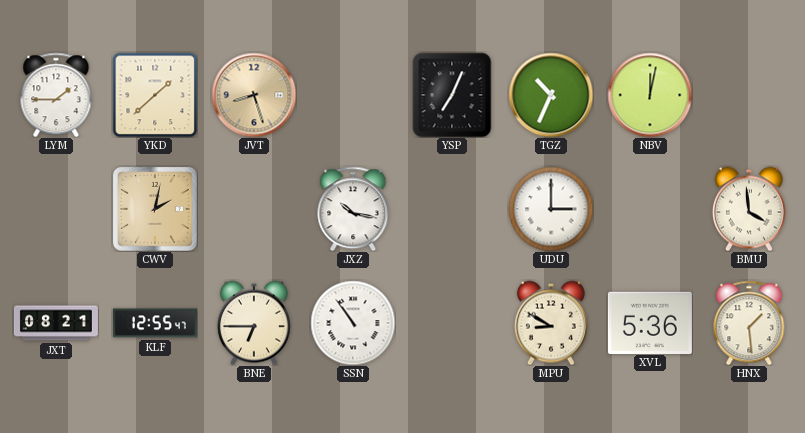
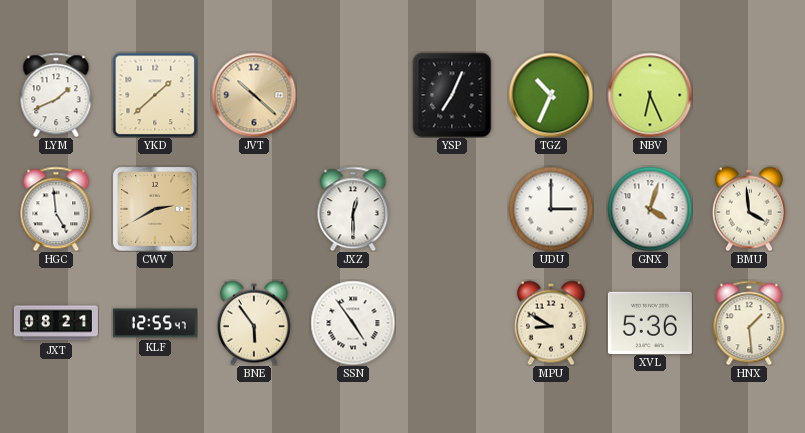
LYM: 1:45 -> 1:41
JVT: 8:27 -> 10:22
NBV: 12:02 -> 6:26
HGC: none -> 4:59
CWV: 2:02 -> 2:40
JXZ: 10:17 -> 12:30
GNX: none -> 4:03
BNE: 6:45 -> 5:54
SSN: 10:54 -> 4:54
